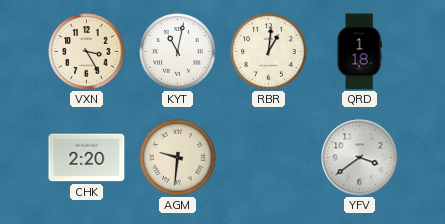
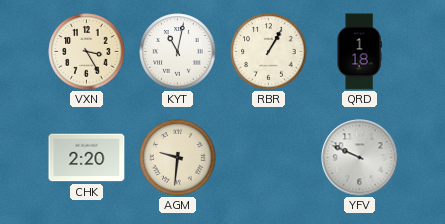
RBR: 1:01 -> 1:05
YFV: 3:39 -> 9:49
